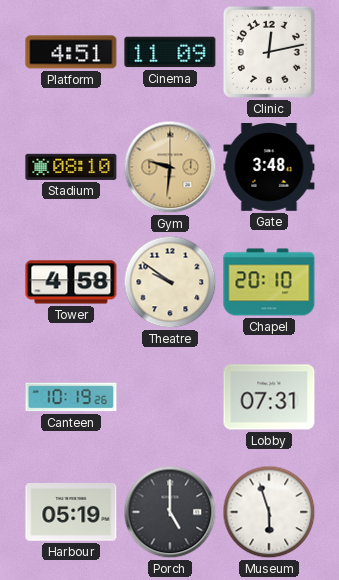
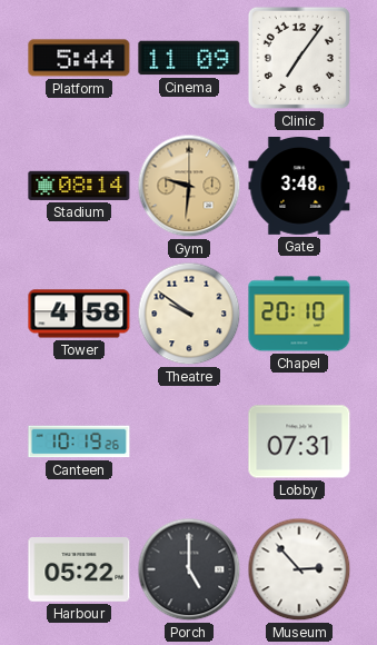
Platform: 4:51 -> 5:44
Clinic: 12:13 -> 7:06
Stadium: 08:10 -> 08:14
Harbour: 05:19 -> 05:22
Museum: 5:57 -> 2:53
